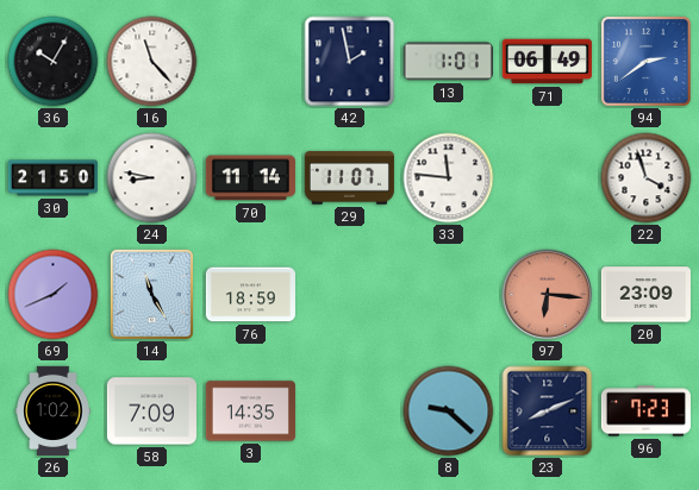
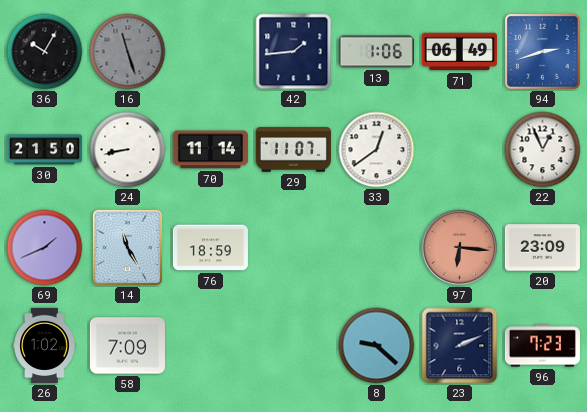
16: 11:23 -> 11:27
16 dial: white -> grey
42: 1:58 -> 1:44
13: 1:01 -> 1:06
94: 2:39 -> 2:42
24: 8:47 -> 8:43
33: 11:46 -> 12:39
22: 3:57 -> 12:56
3: 14:35 -> none
23: 8:11 -> 2:11
